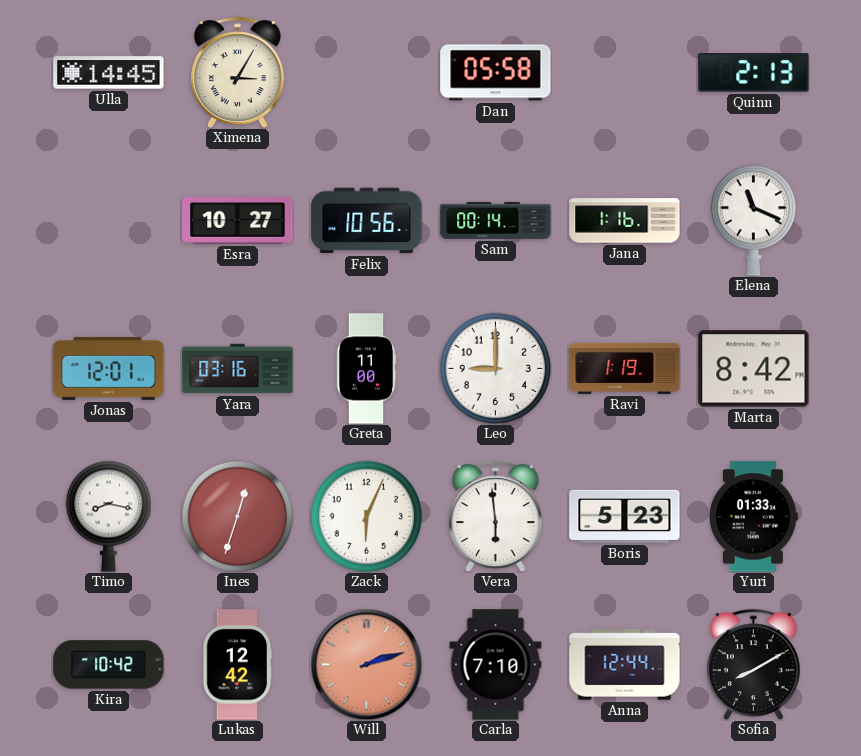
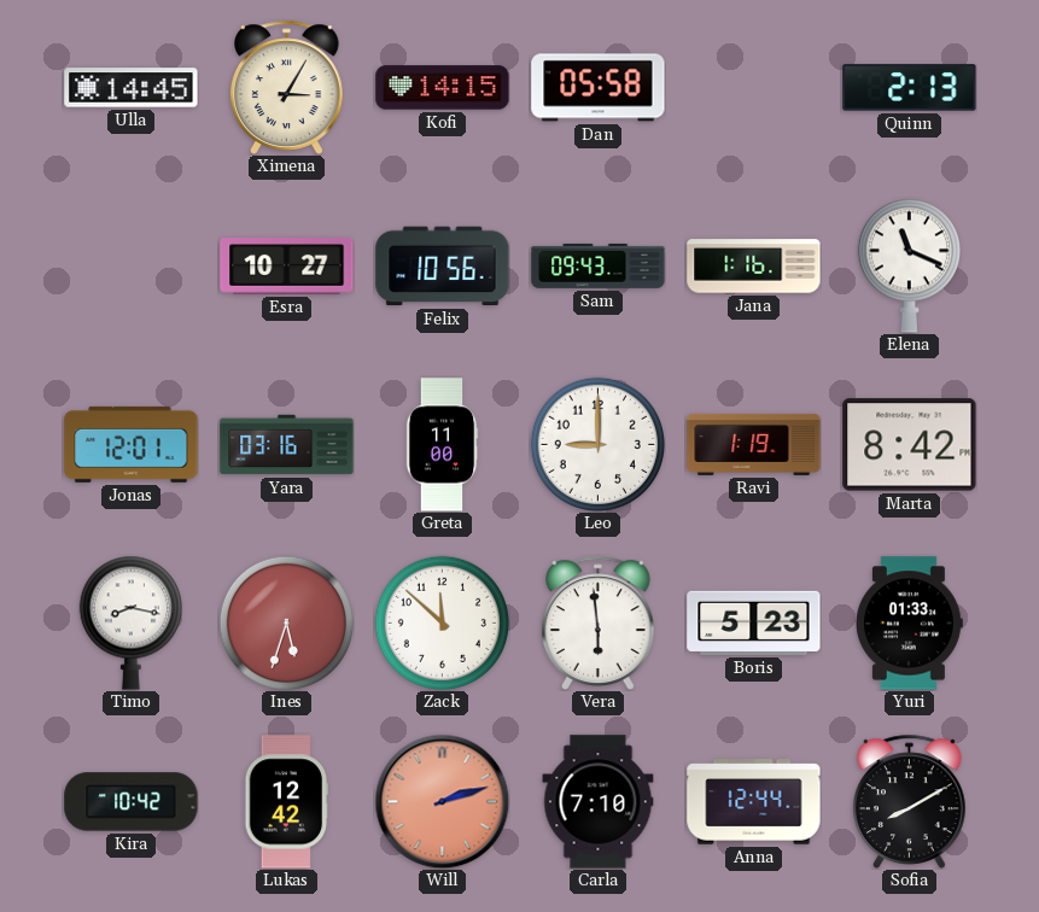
Kofi: none -> 14:15
Sam: 00:14 -> 09:43
Ines: 12:33 -> 5:33
Zack: 6:04 -> 11:52
